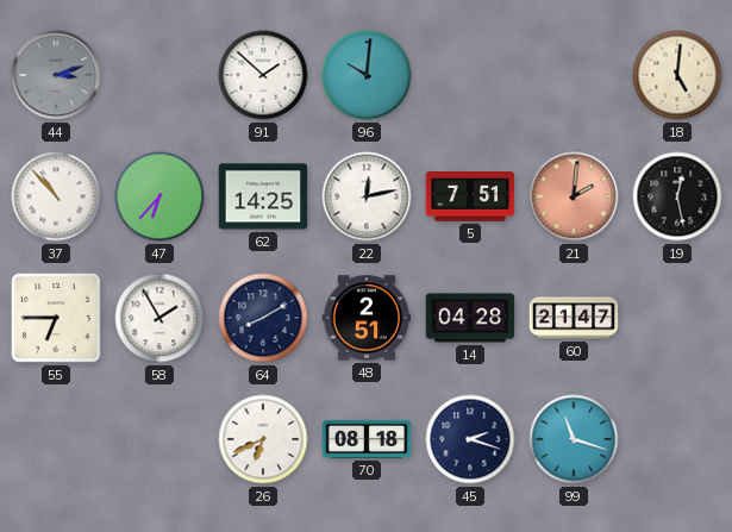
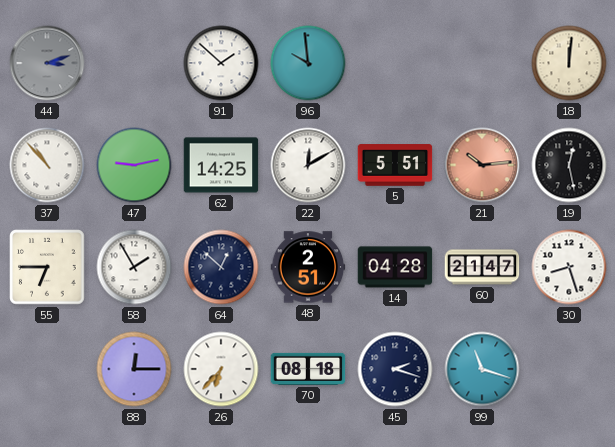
96: 10:01 -> 9:59
18: 5:01 -> 12:01
47: 6:37 -> 9:13
22: 12:13 -> 12:10
5: 7:51 -> 5:51
21: 2:01 -> 10:14
64: 8:10 -> 12:52
30: none -> 8:27
88: none -> 12:15
26: 6:41 -> 6:37
